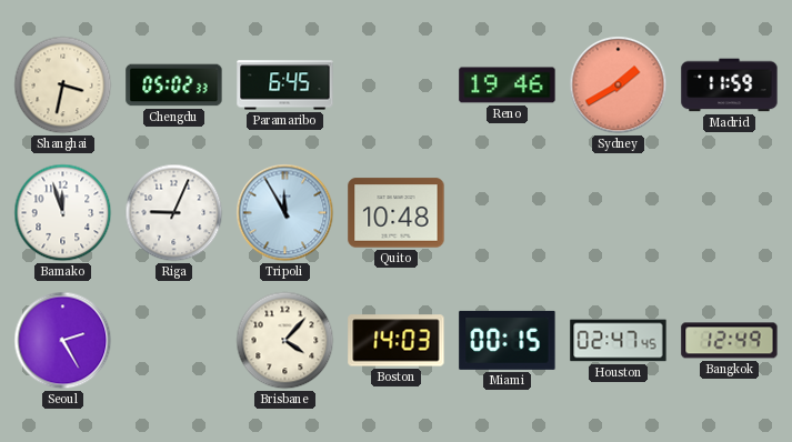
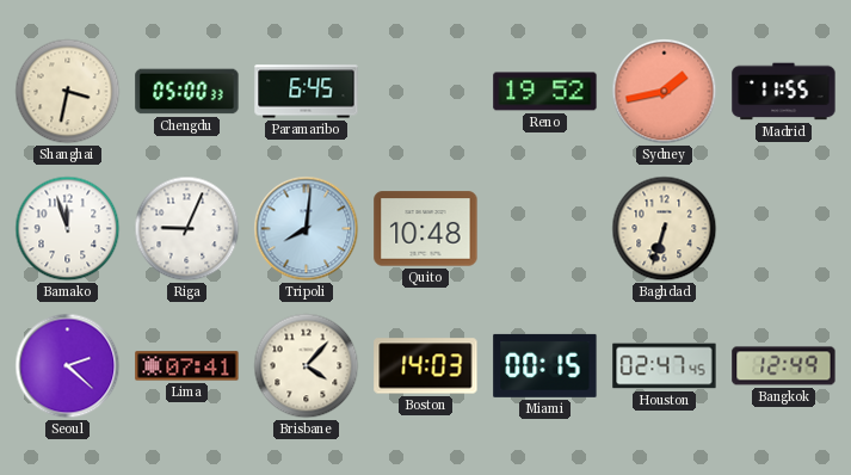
Chengdu: 05:02 -> 05:00
Reno: 19:46 -> 19:52
Sydney: 1:40 -> 1:43
Madrid: 11:59 -> 11:55
Tripoli: 11:55 -> 8:01
Baghdad: none -> 6:33
Seoul: 2:25 -> 2:22
Lima: none -> 07:41
